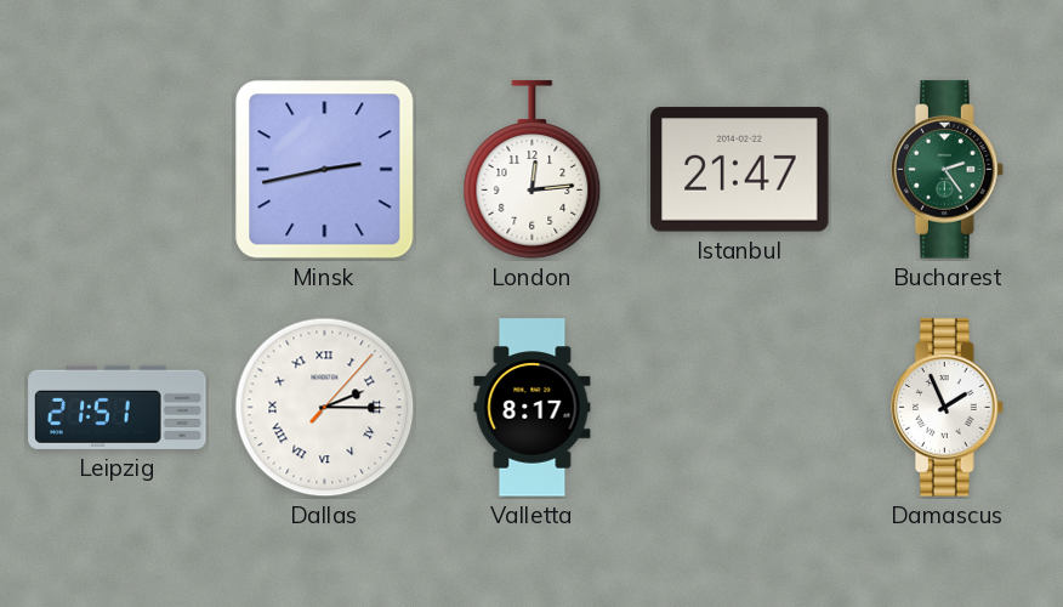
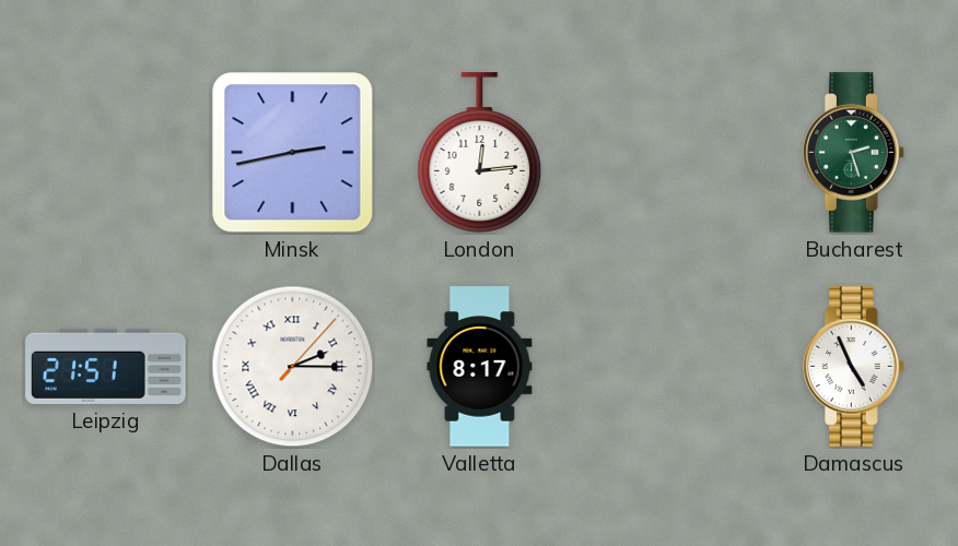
Istanbul: 21:47 -> none
Bucharest: 2:24 -> 2:27
Damascus: 1:56 -> 4:56
